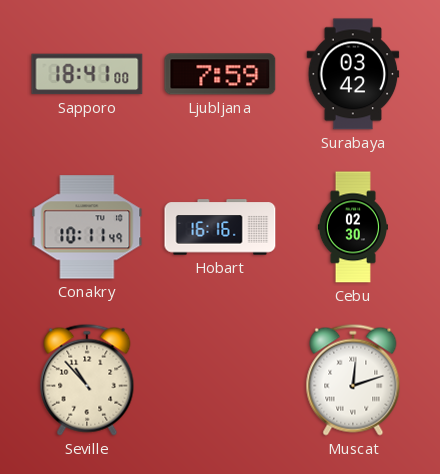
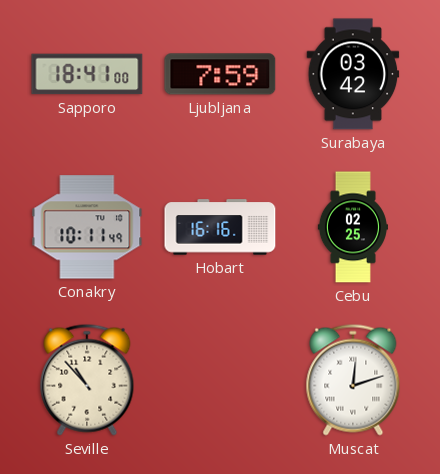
Cebu: 02:30 -> 02:25
